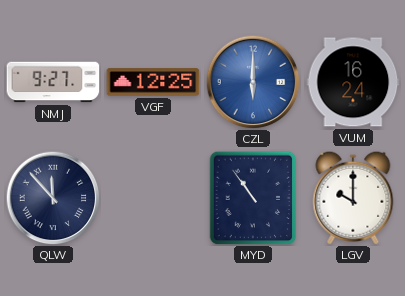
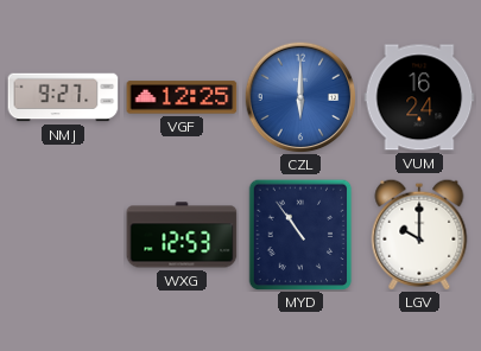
QLW: 11:53 -> none
WXG: none -> 12:53
